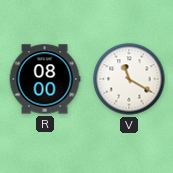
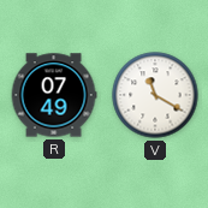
R: 08:00 -> 07:49
